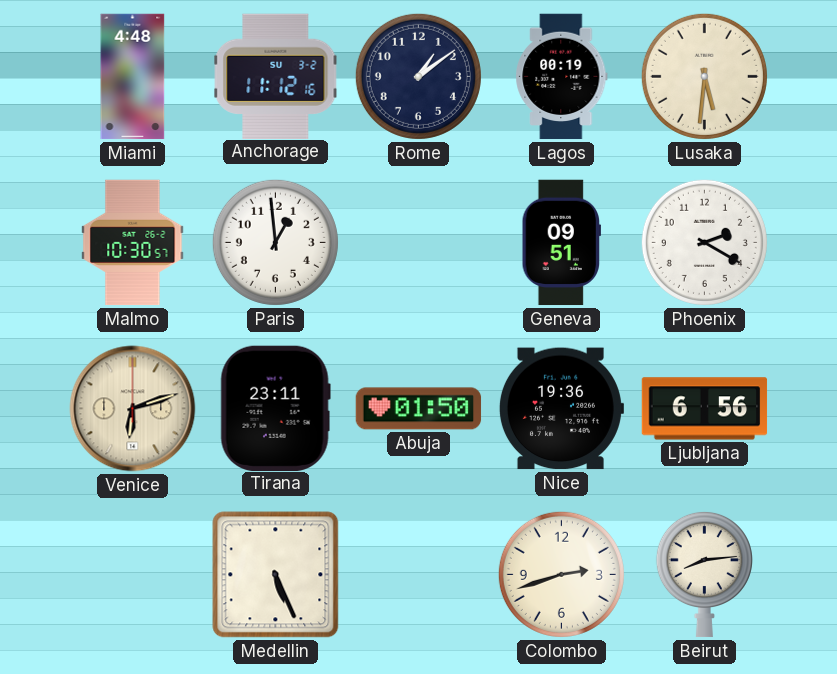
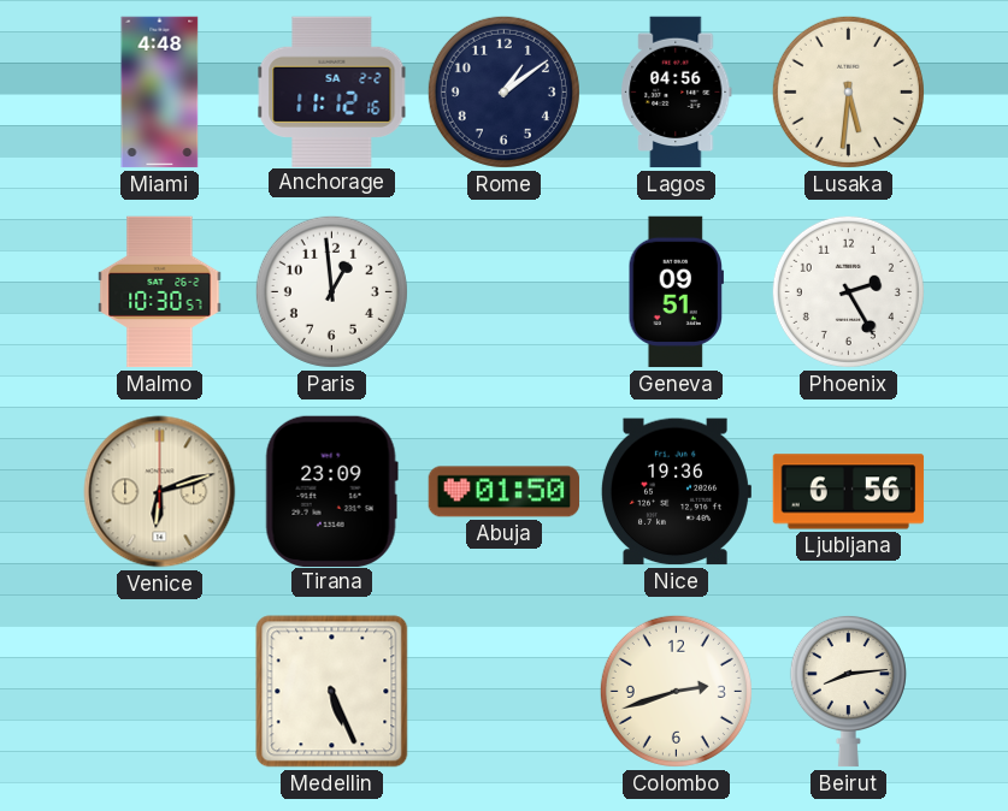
Anchorage date: SU 3-2 -> SA 2-2
Lagos: 00:19 -> 04:56
Phoenix: 2:20 -> 2:25
Tirana: 23:11 -> 23:09
